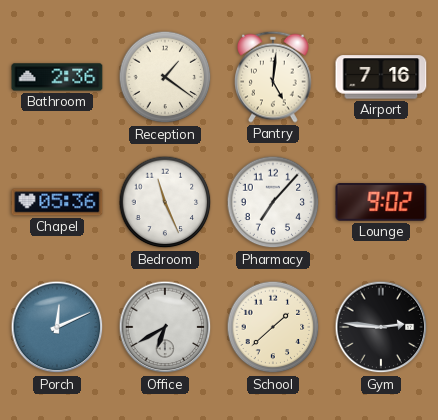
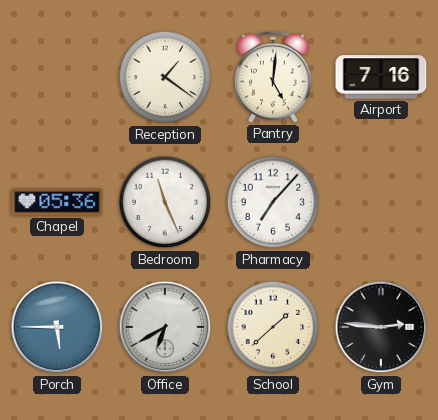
Bathroom: 2:36 -> none
Lounge: 9:02 -> none
Porch: 12:11 -> 5:45
